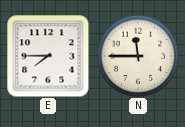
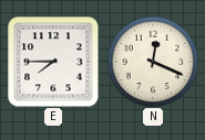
N: 11:45 -> 12:19
